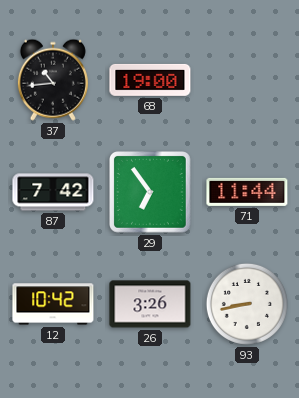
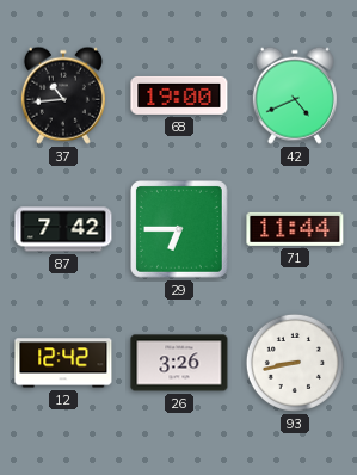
42: none -> 4:41
29: 6:54 -> 6:45
12: 10:42 -> 12:42
